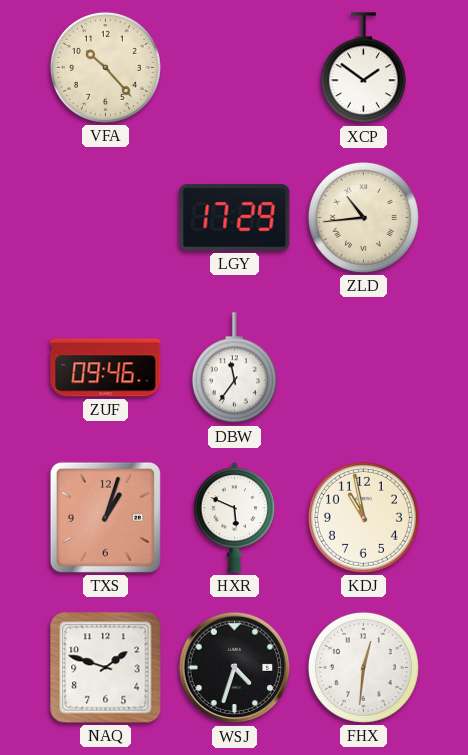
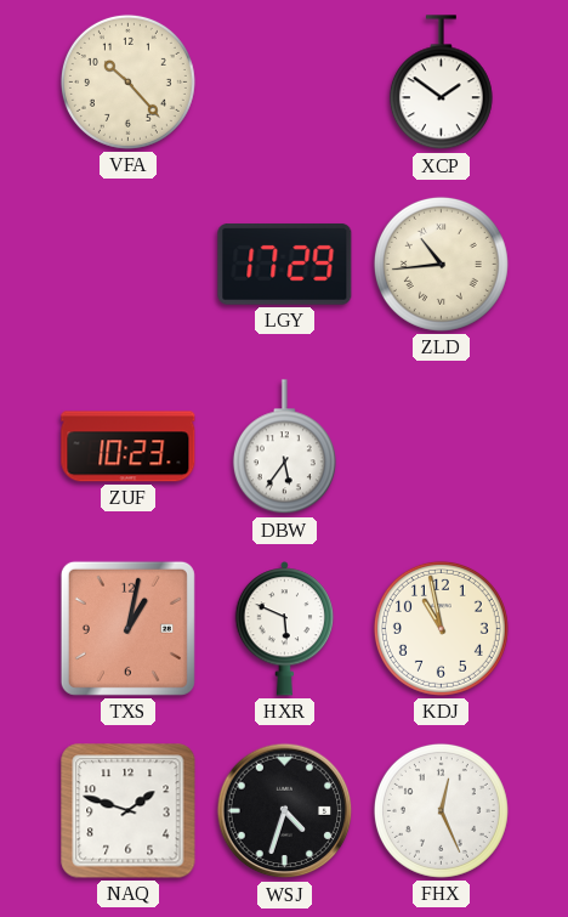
ZUF: 09:46 -> 10:23
DBW: 11:36 -> 5:36
TXS: 1:03 -> 1:02
FHX: 12:31 -> 12:26
